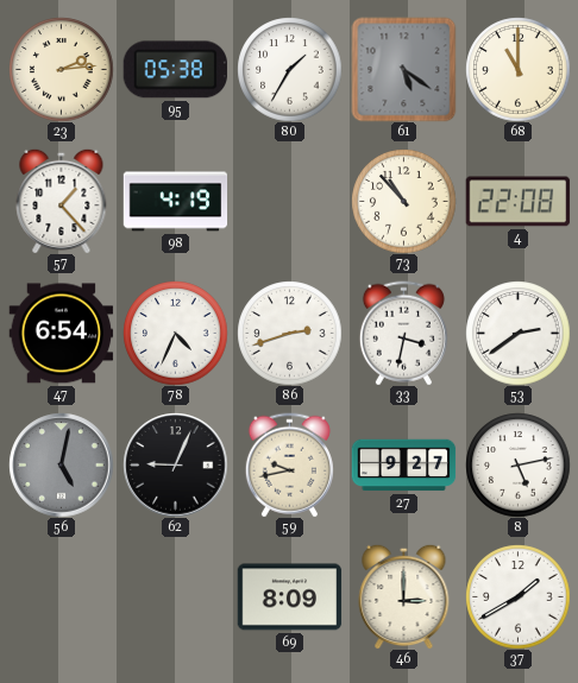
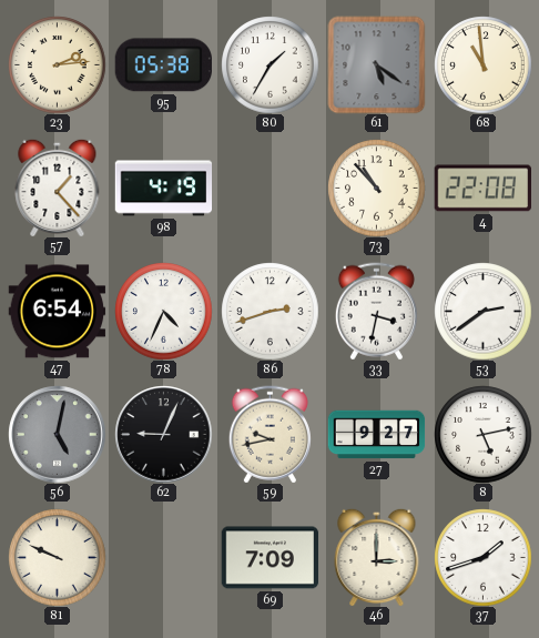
68: 11:00 -> 10:59
81: none -> 9:49
69: 8:09 -> 7:09
37: 1:40 -> 1:42
